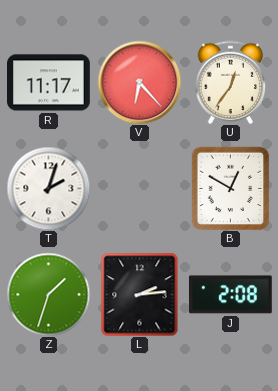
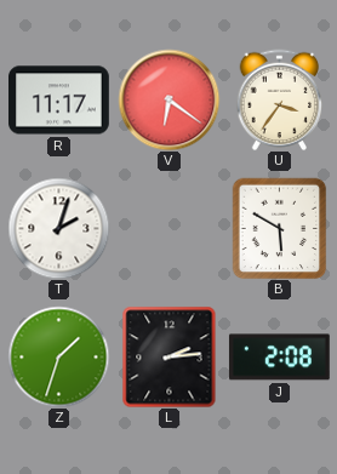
V: 6:23 -> 6:21
U: 12:36 -> 3:36
B: 12:50 -> 5:50
